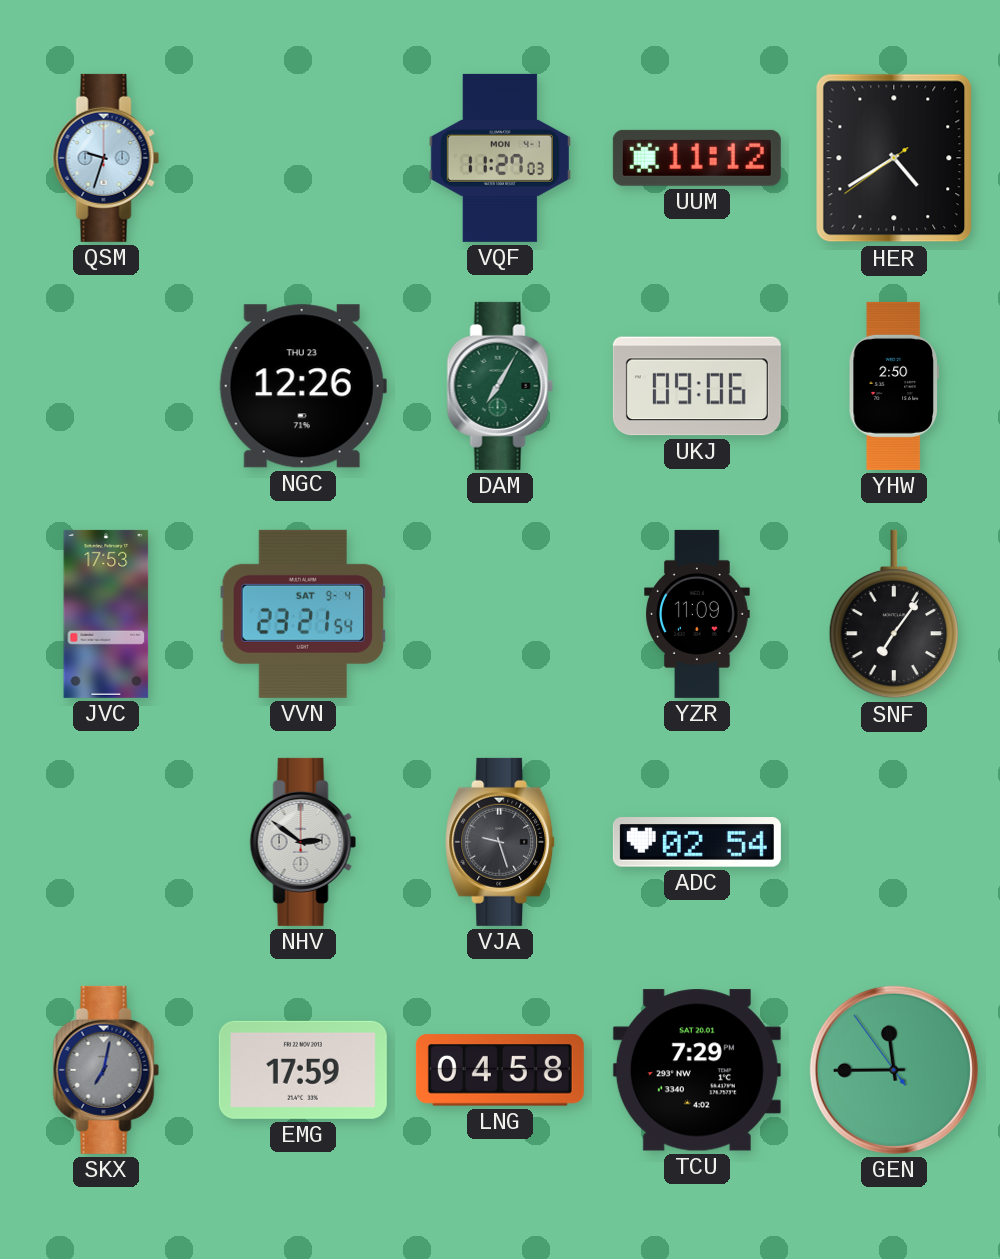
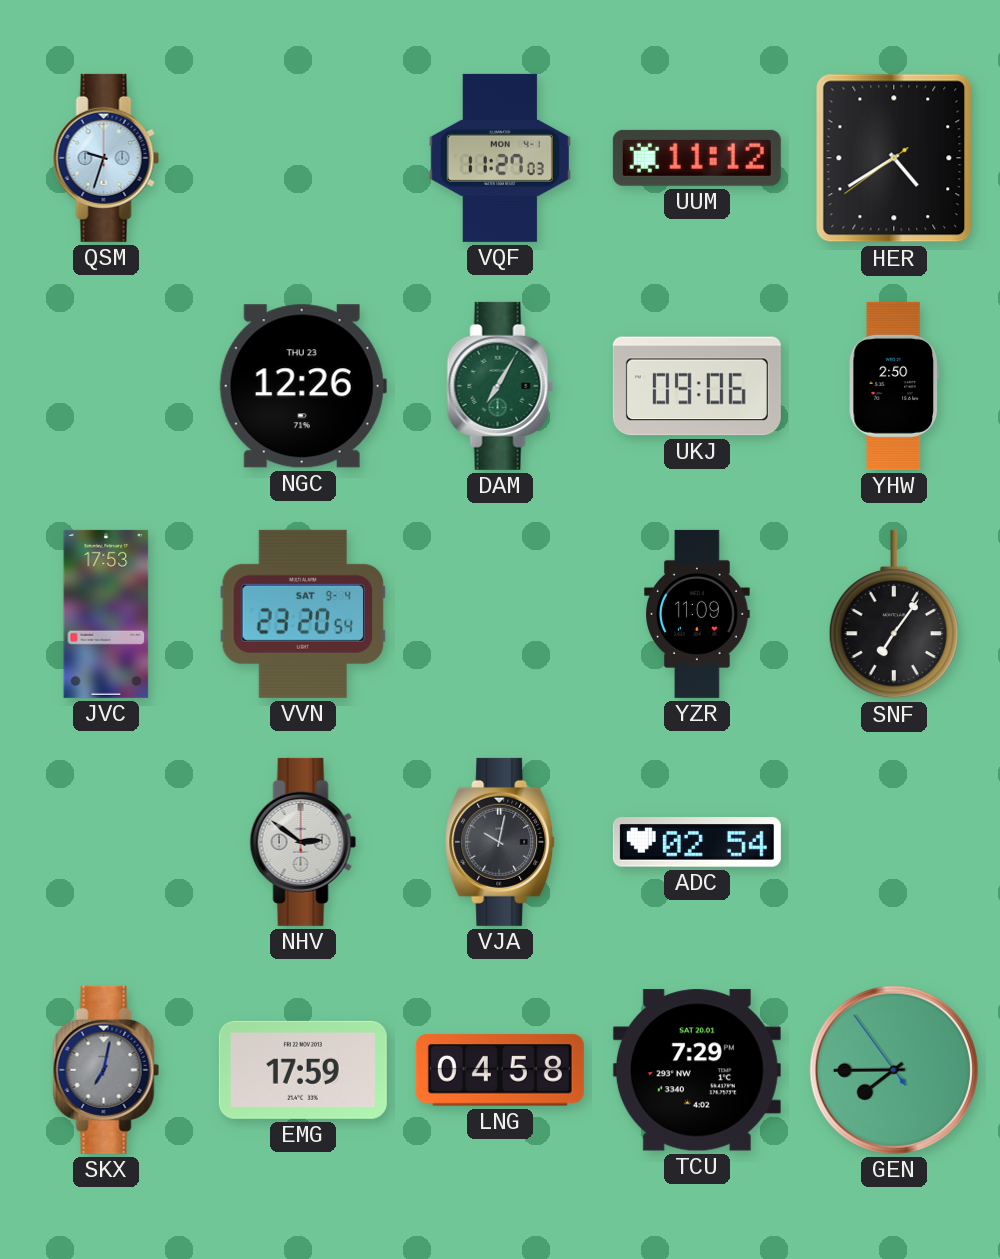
VVN: 23:21 -> 23:20
VJA: 9:27 -> 10:02
GEN: 11:44 -> 7:44
